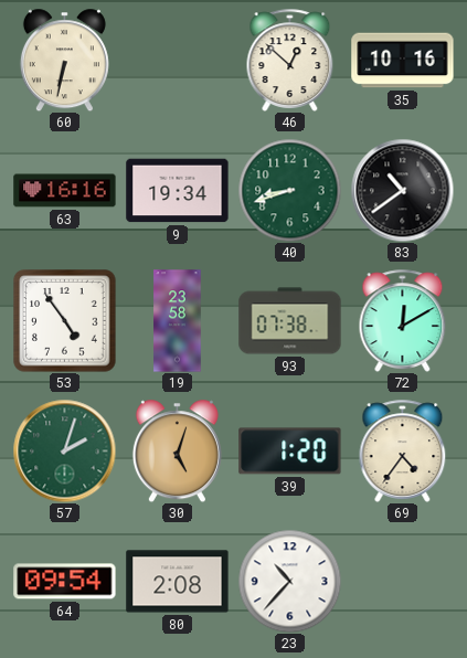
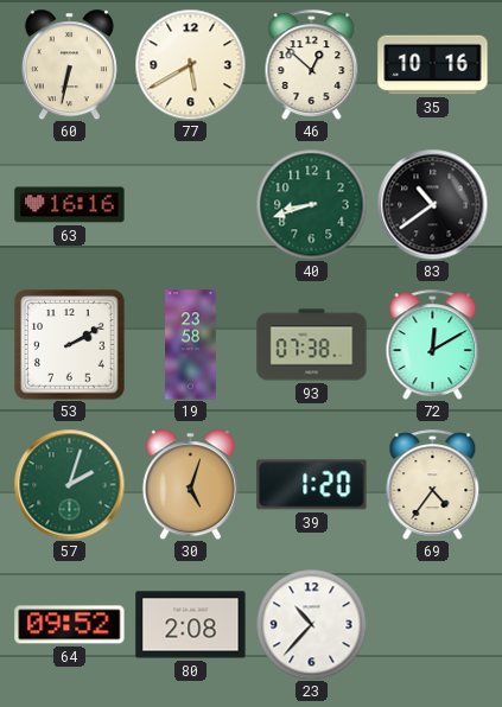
77: none -> 5:40
9: 19:34 -> none
53: 4:54 -> 2:10
64: 09:54 -> 09:52
